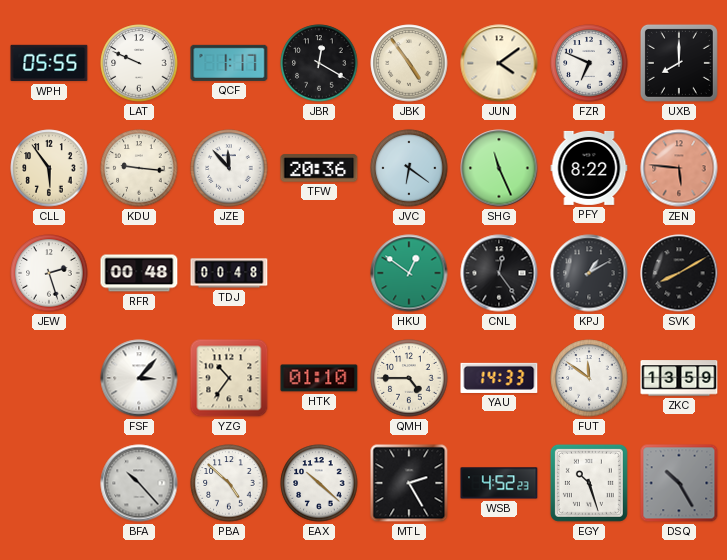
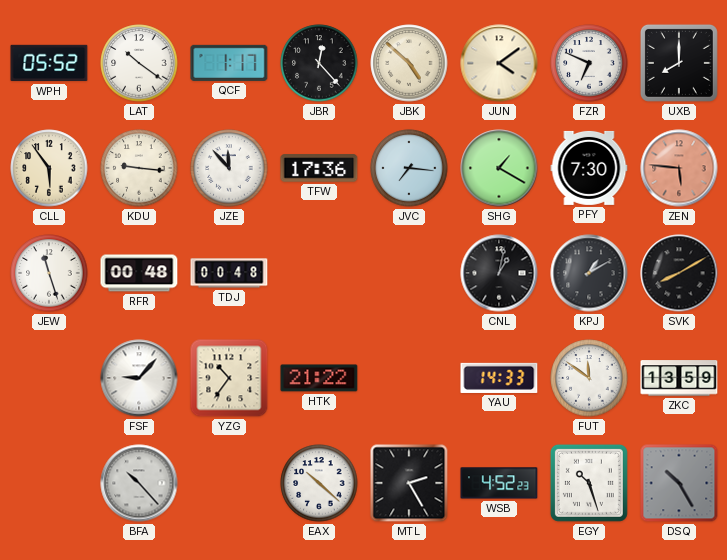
WPH: 05:55 -> 05:52
LAT: 9:49 -> 10:21
JBR: 12:20 -> 12:23
JBK: 4:54 -> 4:52
TFW: 20:36 -> 17:36
JVC: 6:21 -> 7:16
SHG: 11:26 -> 1:20
PFY: 8:22 -> 7:30
JEW: 2:27 -> 11:27
HKU: 12:51 -> none
CNL: 12:24 -> 1:02
FSF: 3:07 -> 9:07
HTK: 01:10 -> 21:22
QMH: 4:45 -> none
PBA: 4:52 -> none
